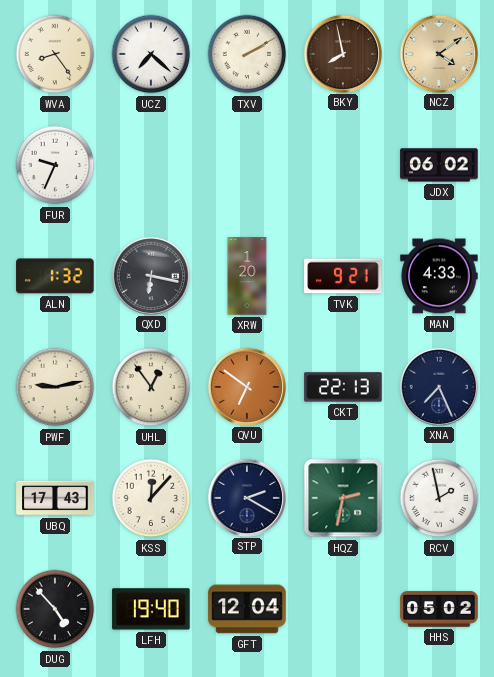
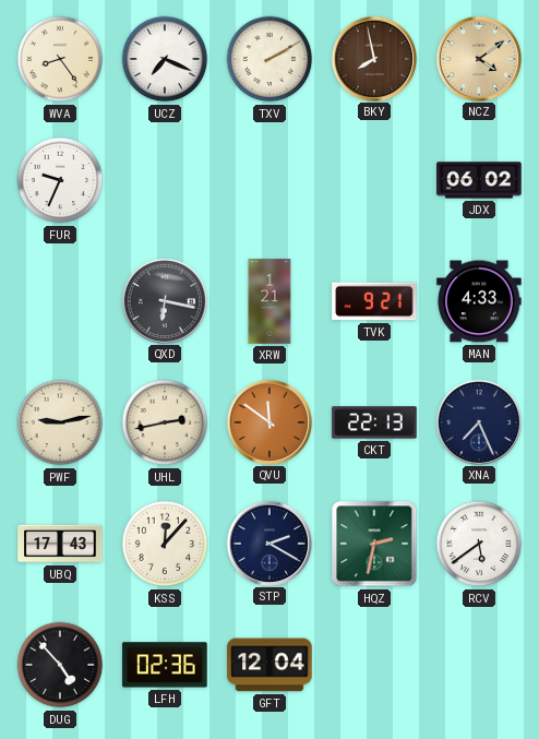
UCZ: 7:22 -> 7:19
ALN: 1:32 -> none
XRW: 1:20 -> 1:21
UHL: 12:54 -> 2:43
QVU: 6:51 -> 11:51
RCV: 1:58 -> 5:39
LFH: 19:40 -> 02:36
HHS: 05:02 -> none
